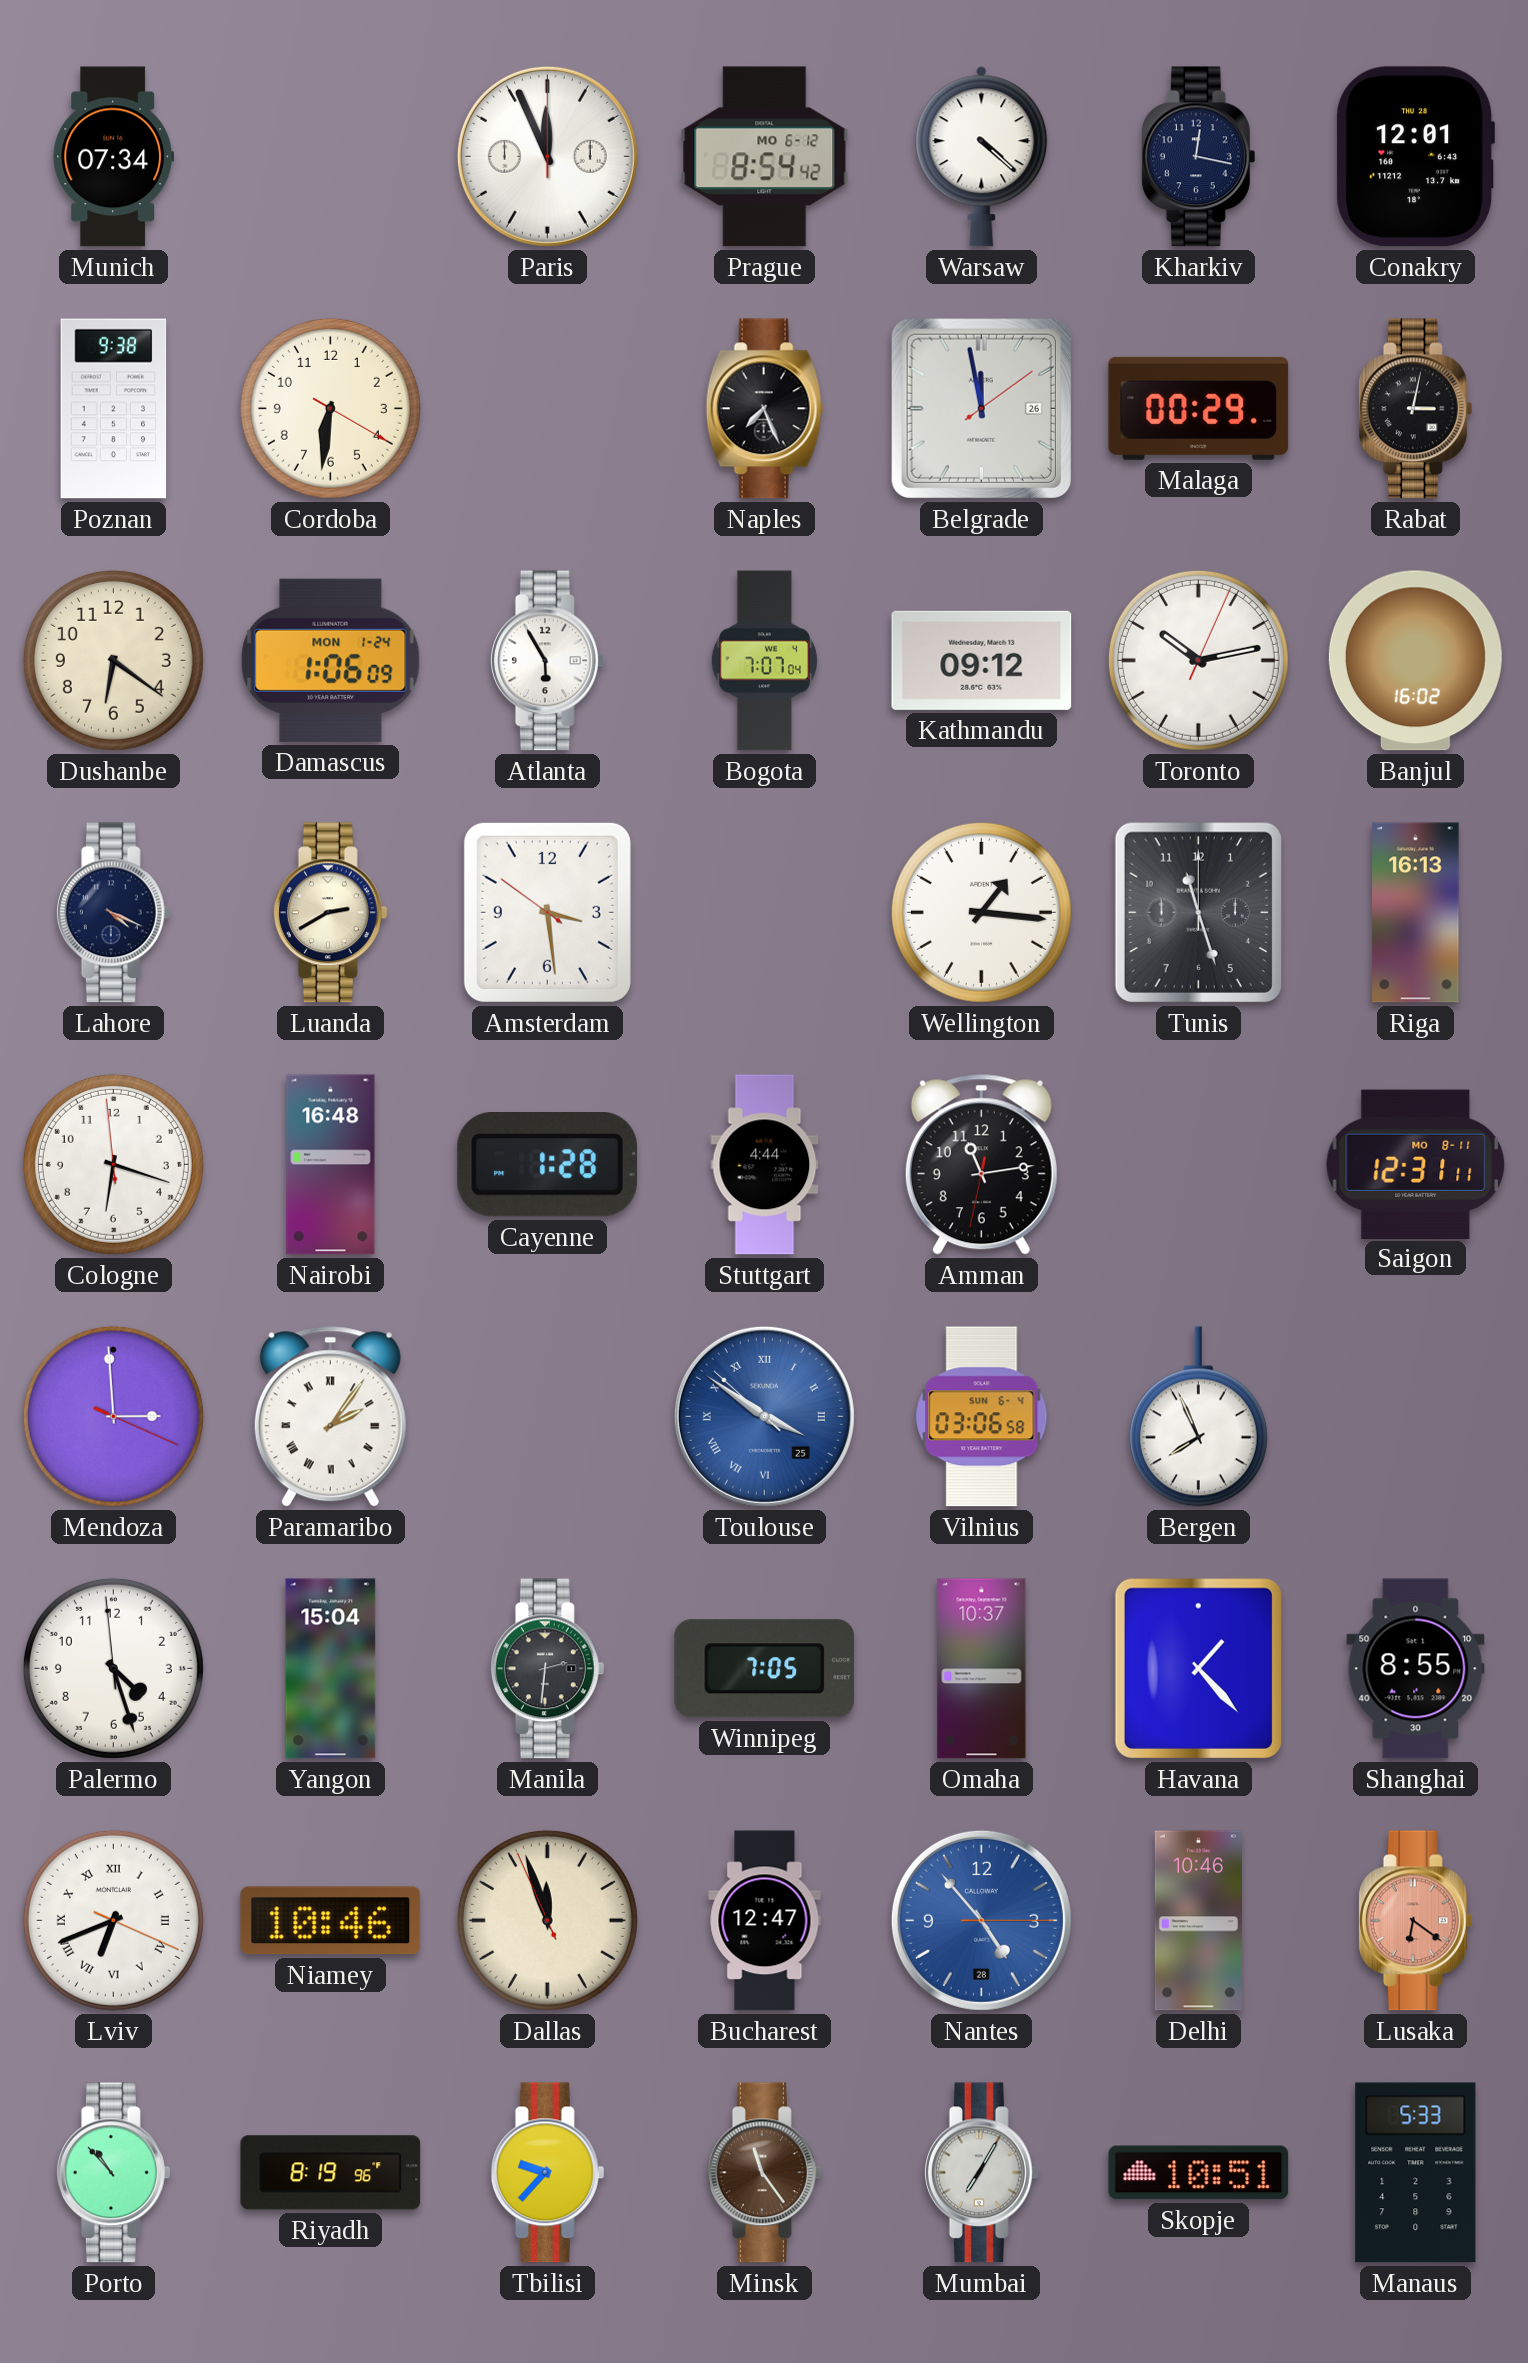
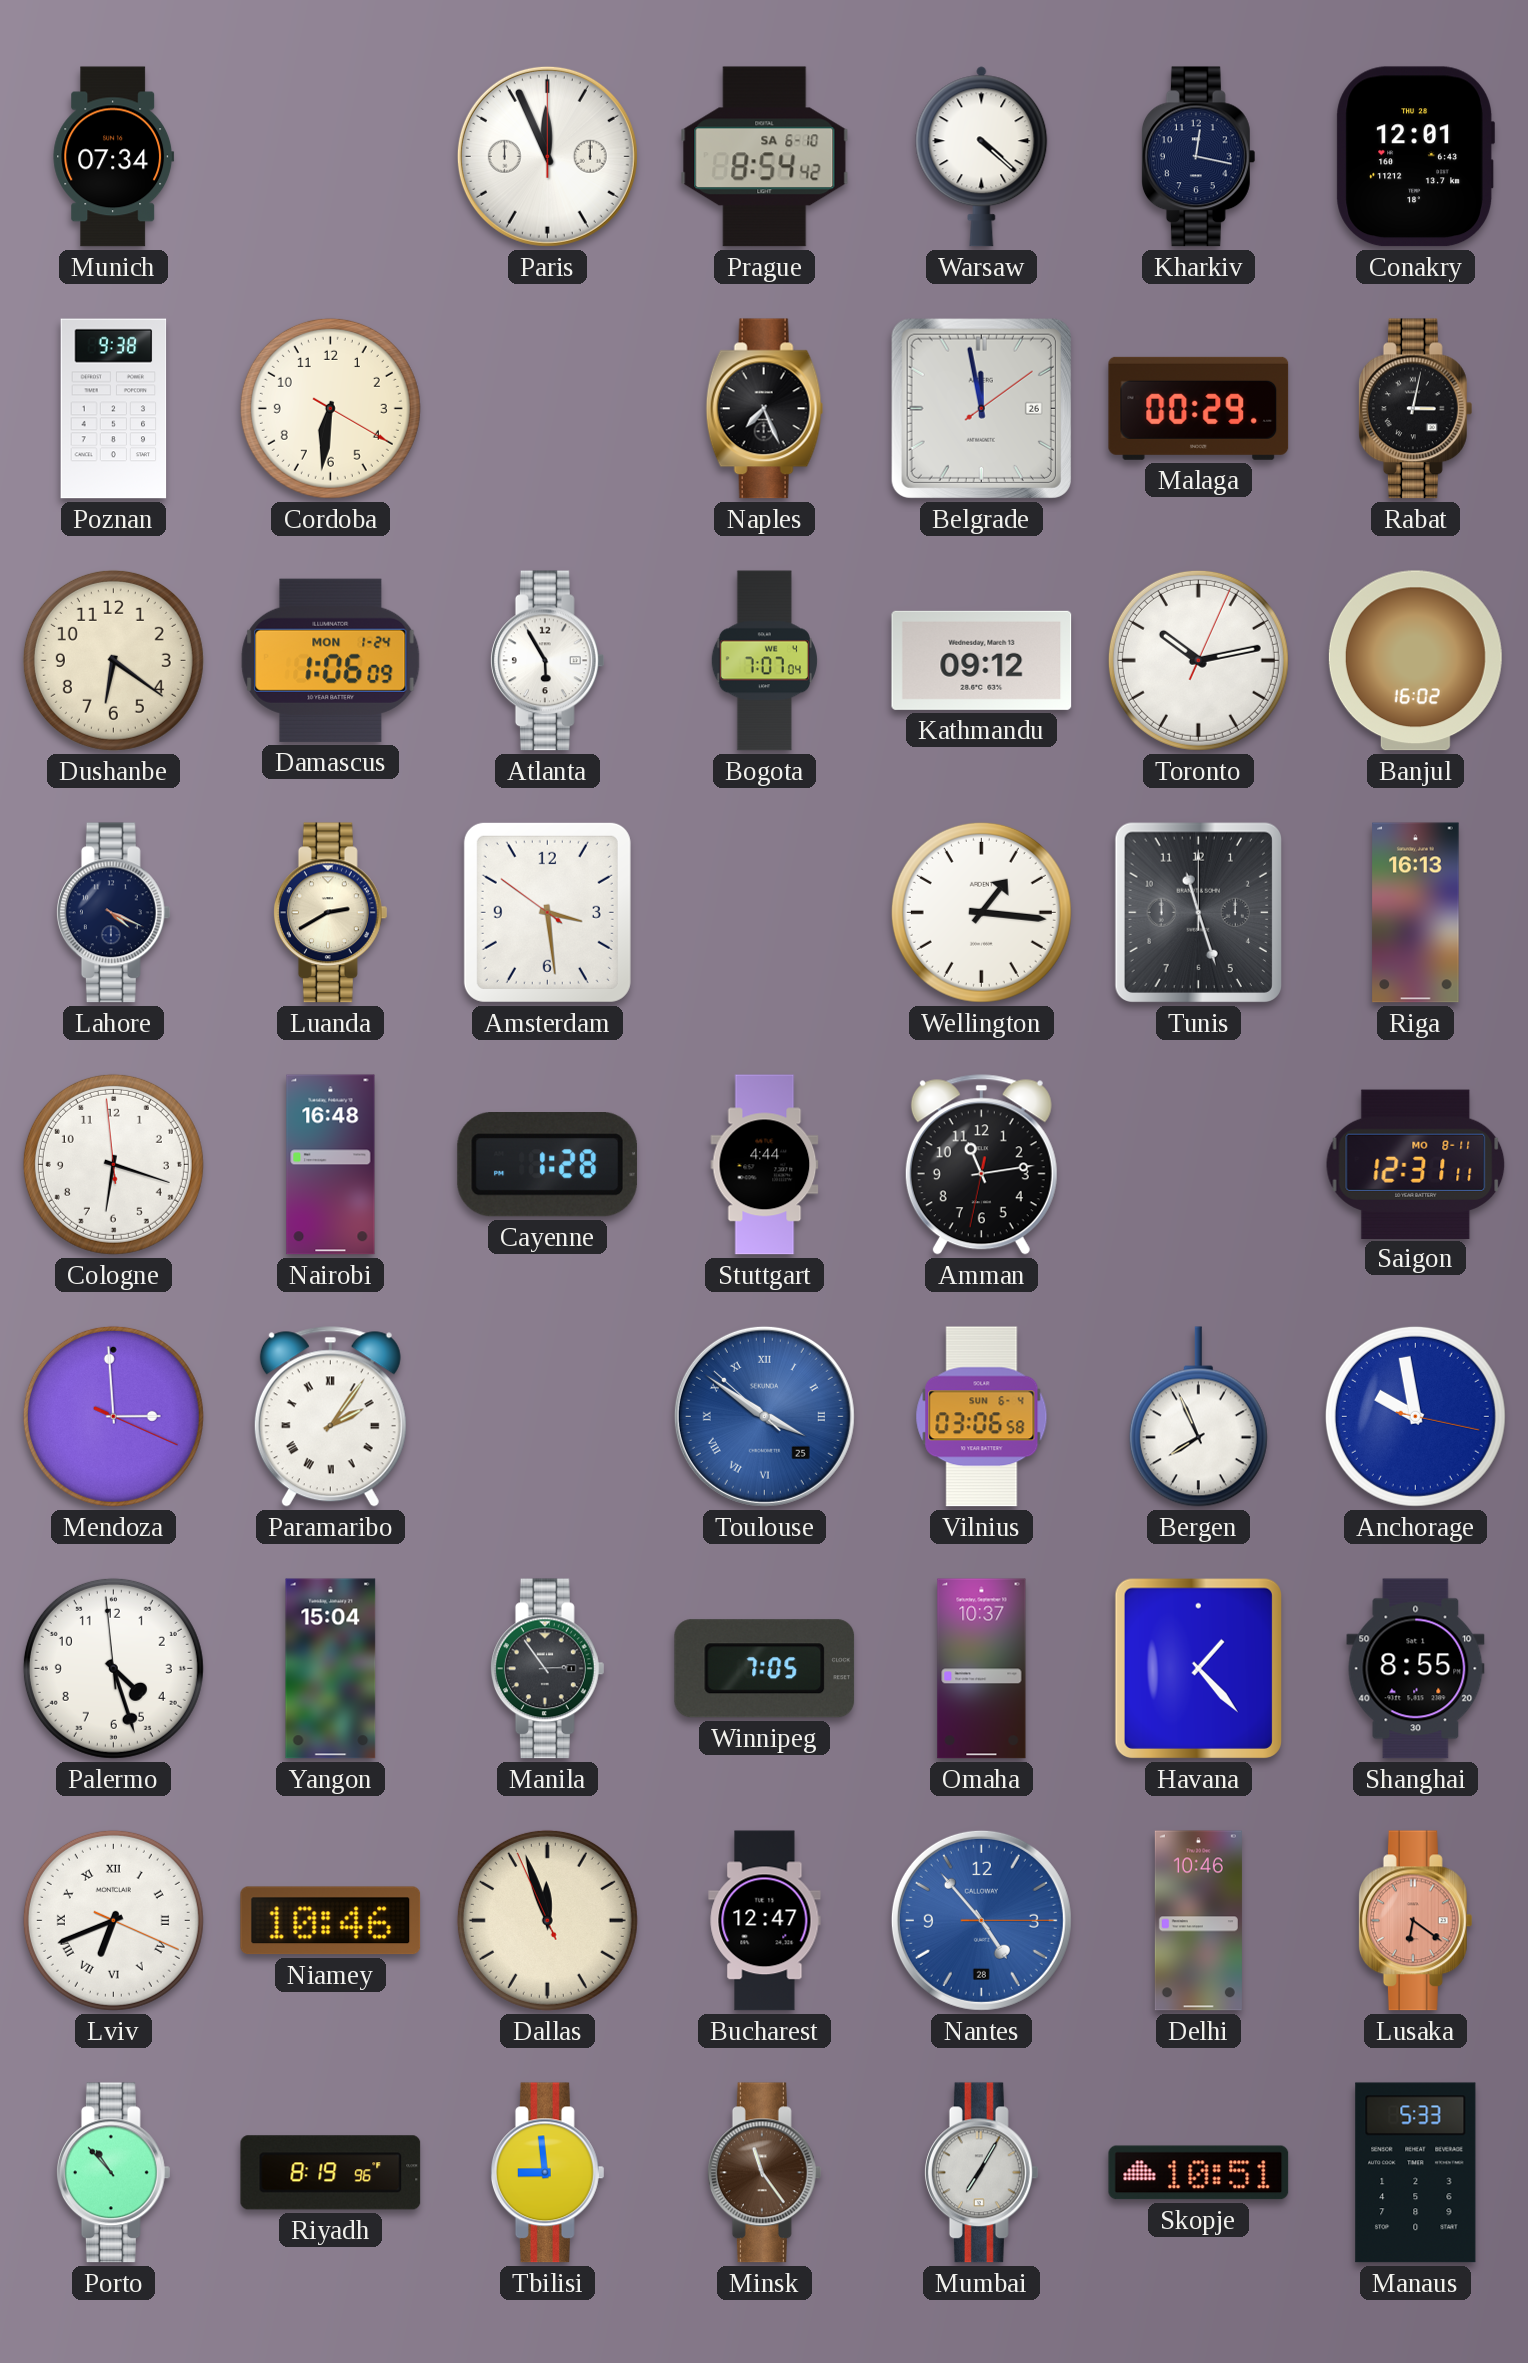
Prague date: MO 6-12 -> SA 6-10
Anchorage: none -> 9:58
Manila: 2:31 -> 2:54
Tbilisi: 9:37 -> 8:59
